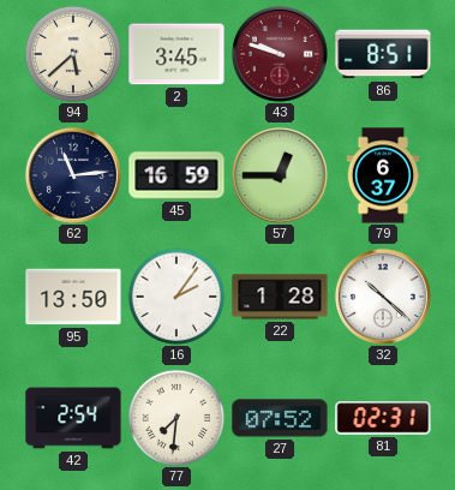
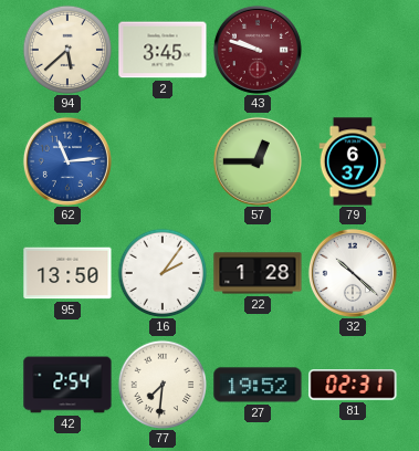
86: 8:51 -> none
62 dial: navy -> blue
45: 16:59 -> none
27: 07:52 -> 19:52
